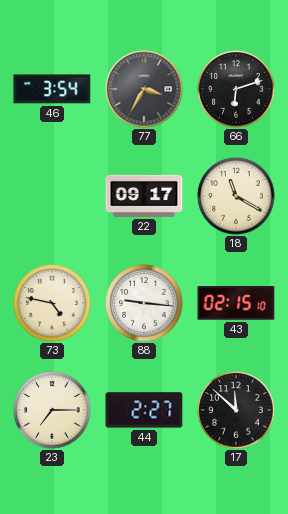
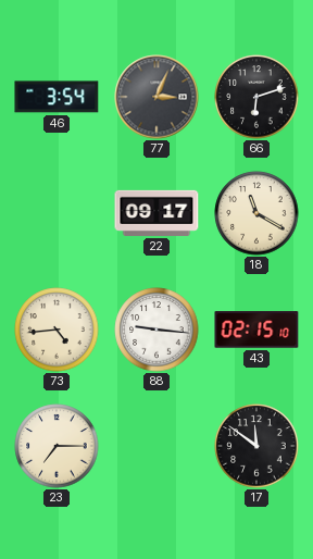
77: 3:35 -> 3:04
73: 4:47 -> 4:44
44: 2:27 -> none
17: 11:52 -> 11:51
